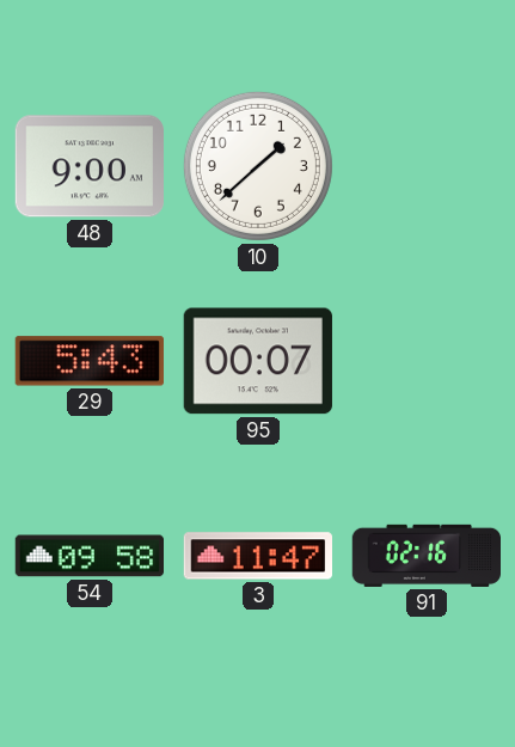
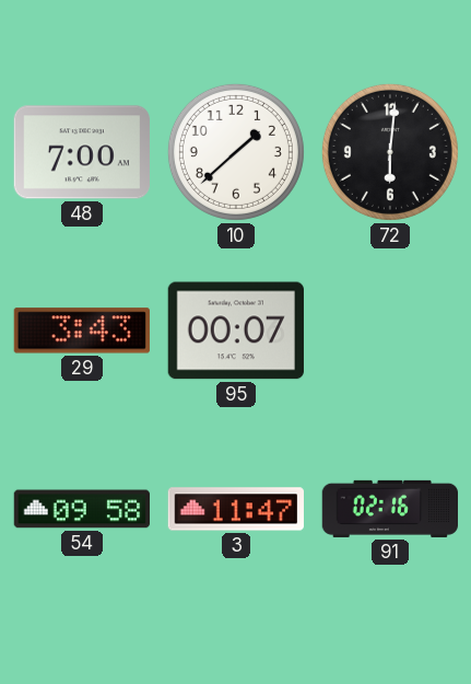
48: 9:00 -> 7:00
72: none -> 6:01
29: 5:43 -> 3:43
